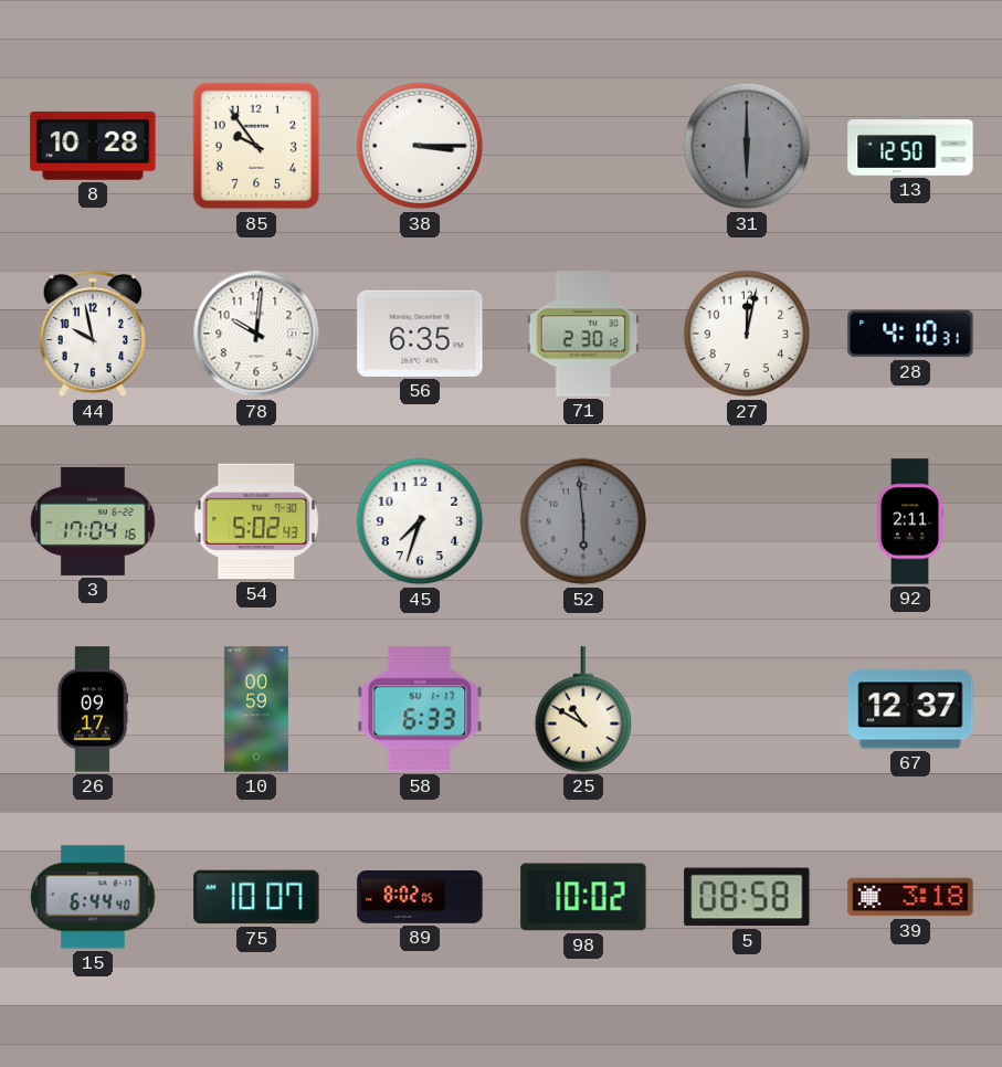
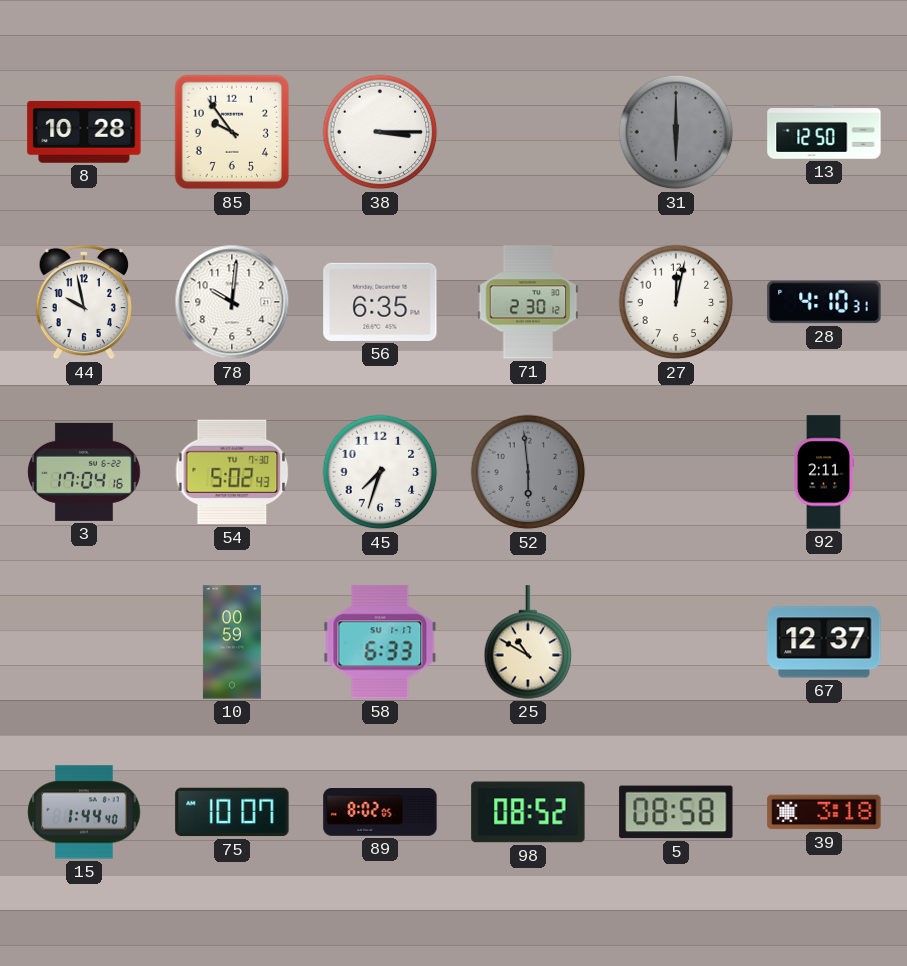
26: 09:17 -> none
15: 6:44 -> 1:44
98: 10:02 -> 08:52
